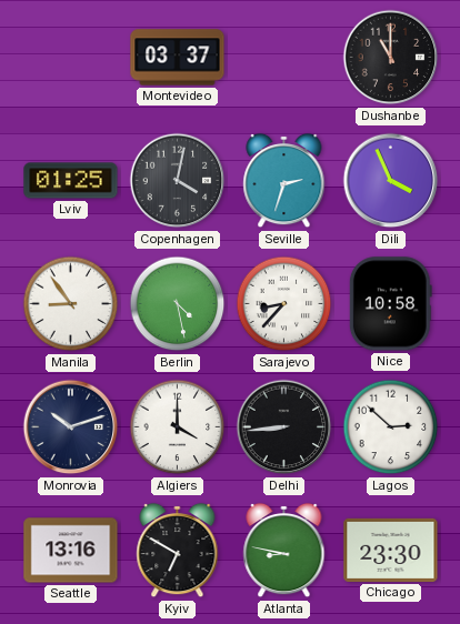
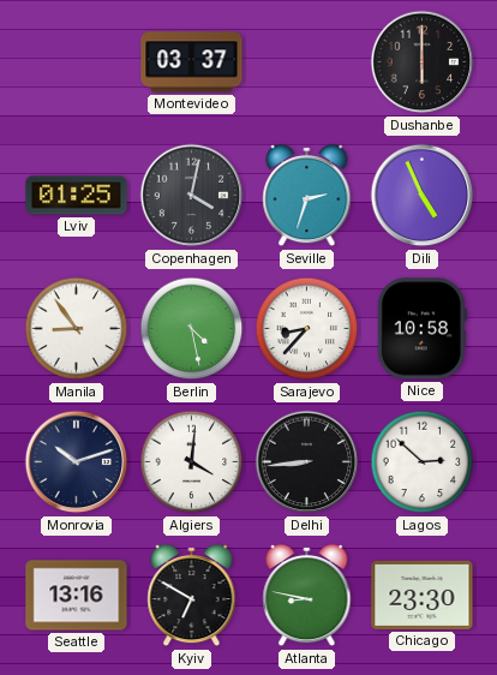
Dushanbe: 11:00 -> 6:00
Dili: 3:56 -> 4:56
Algiers: 4:00 -> 4:01
